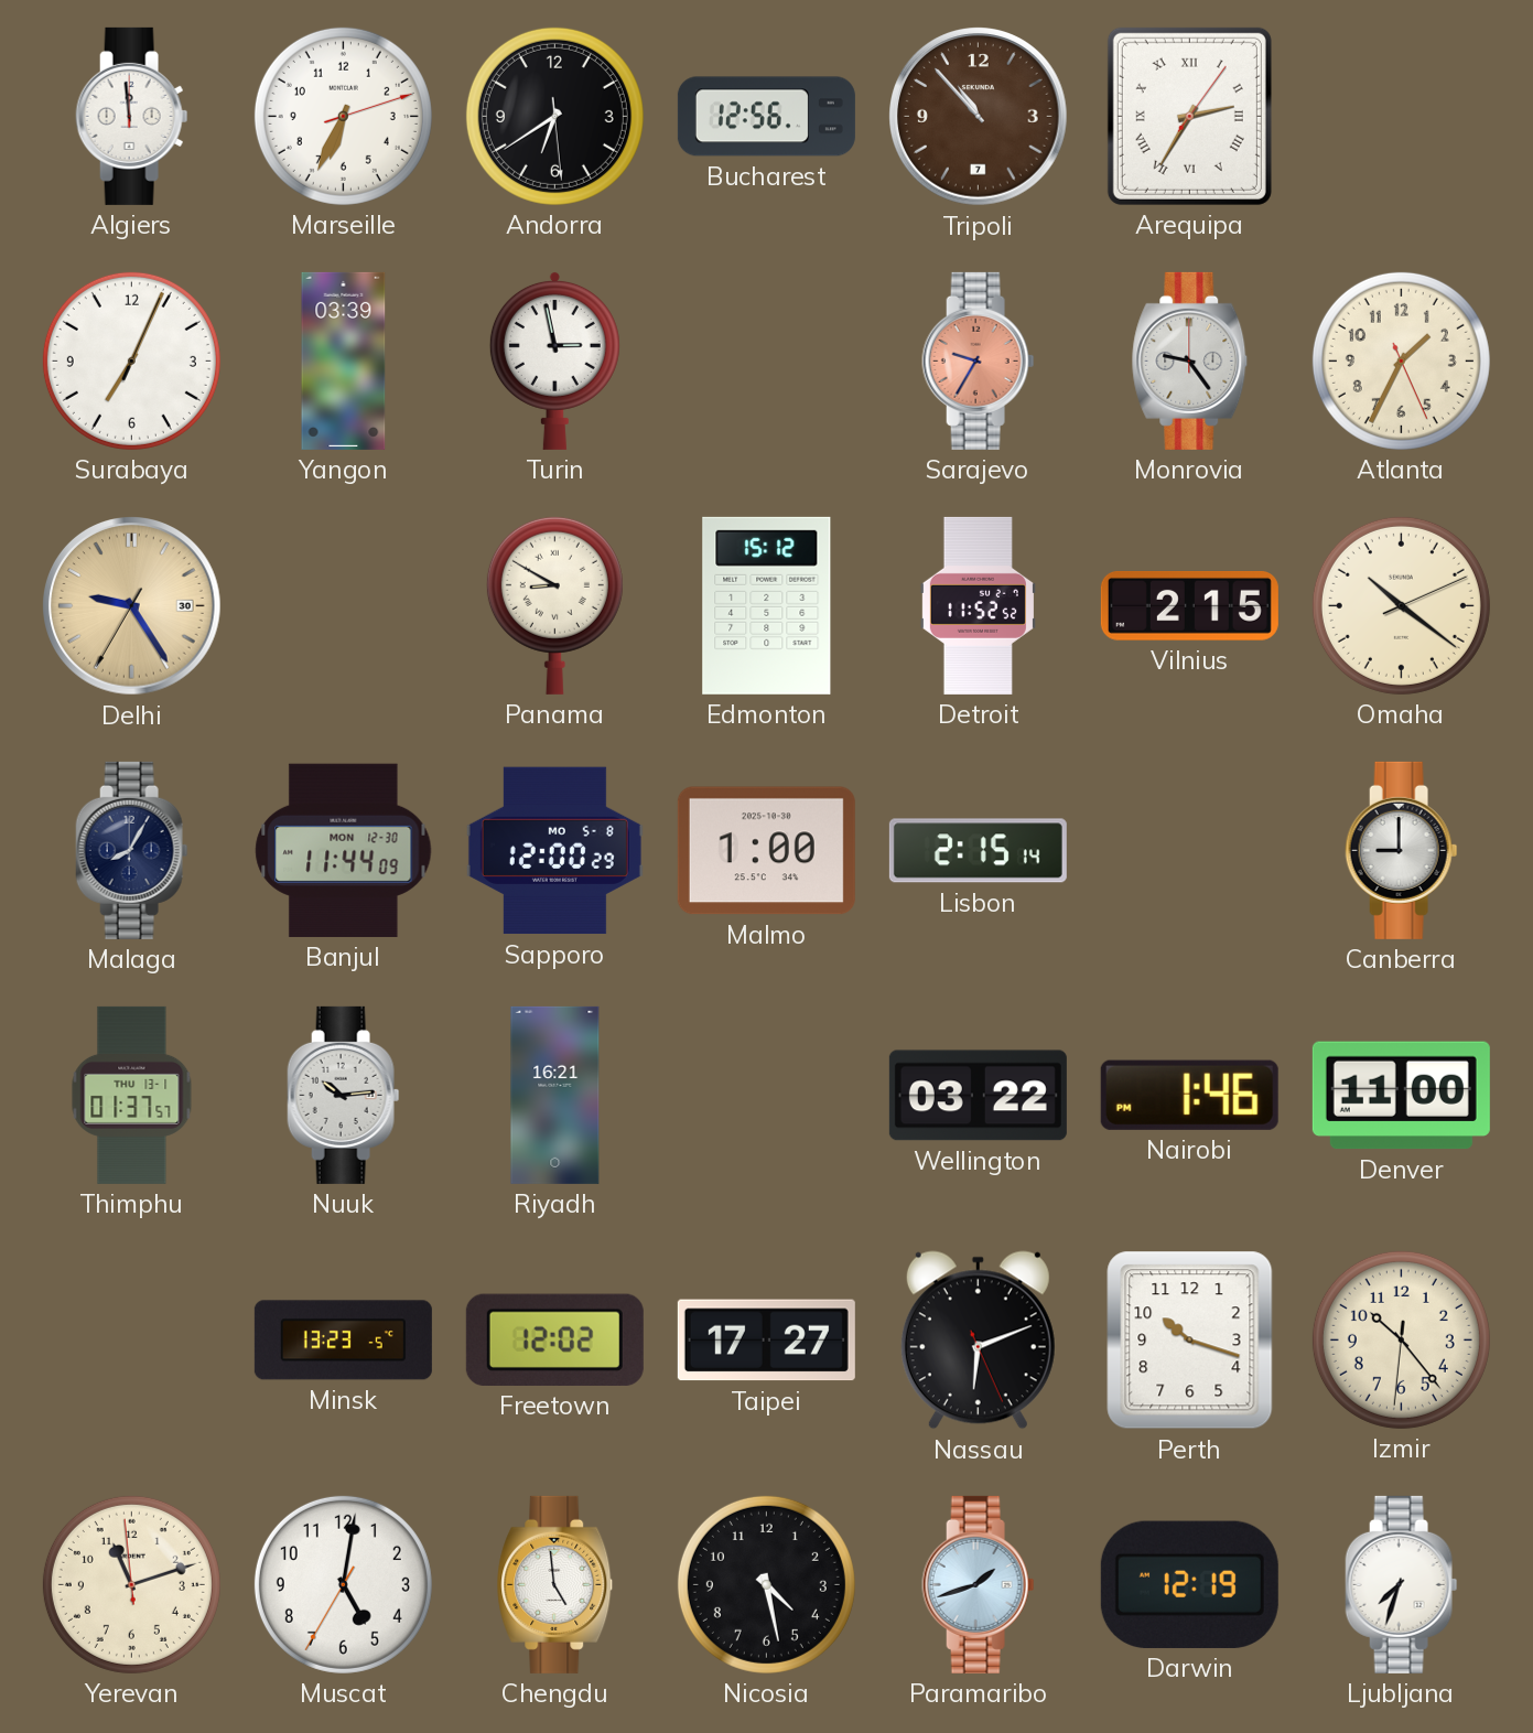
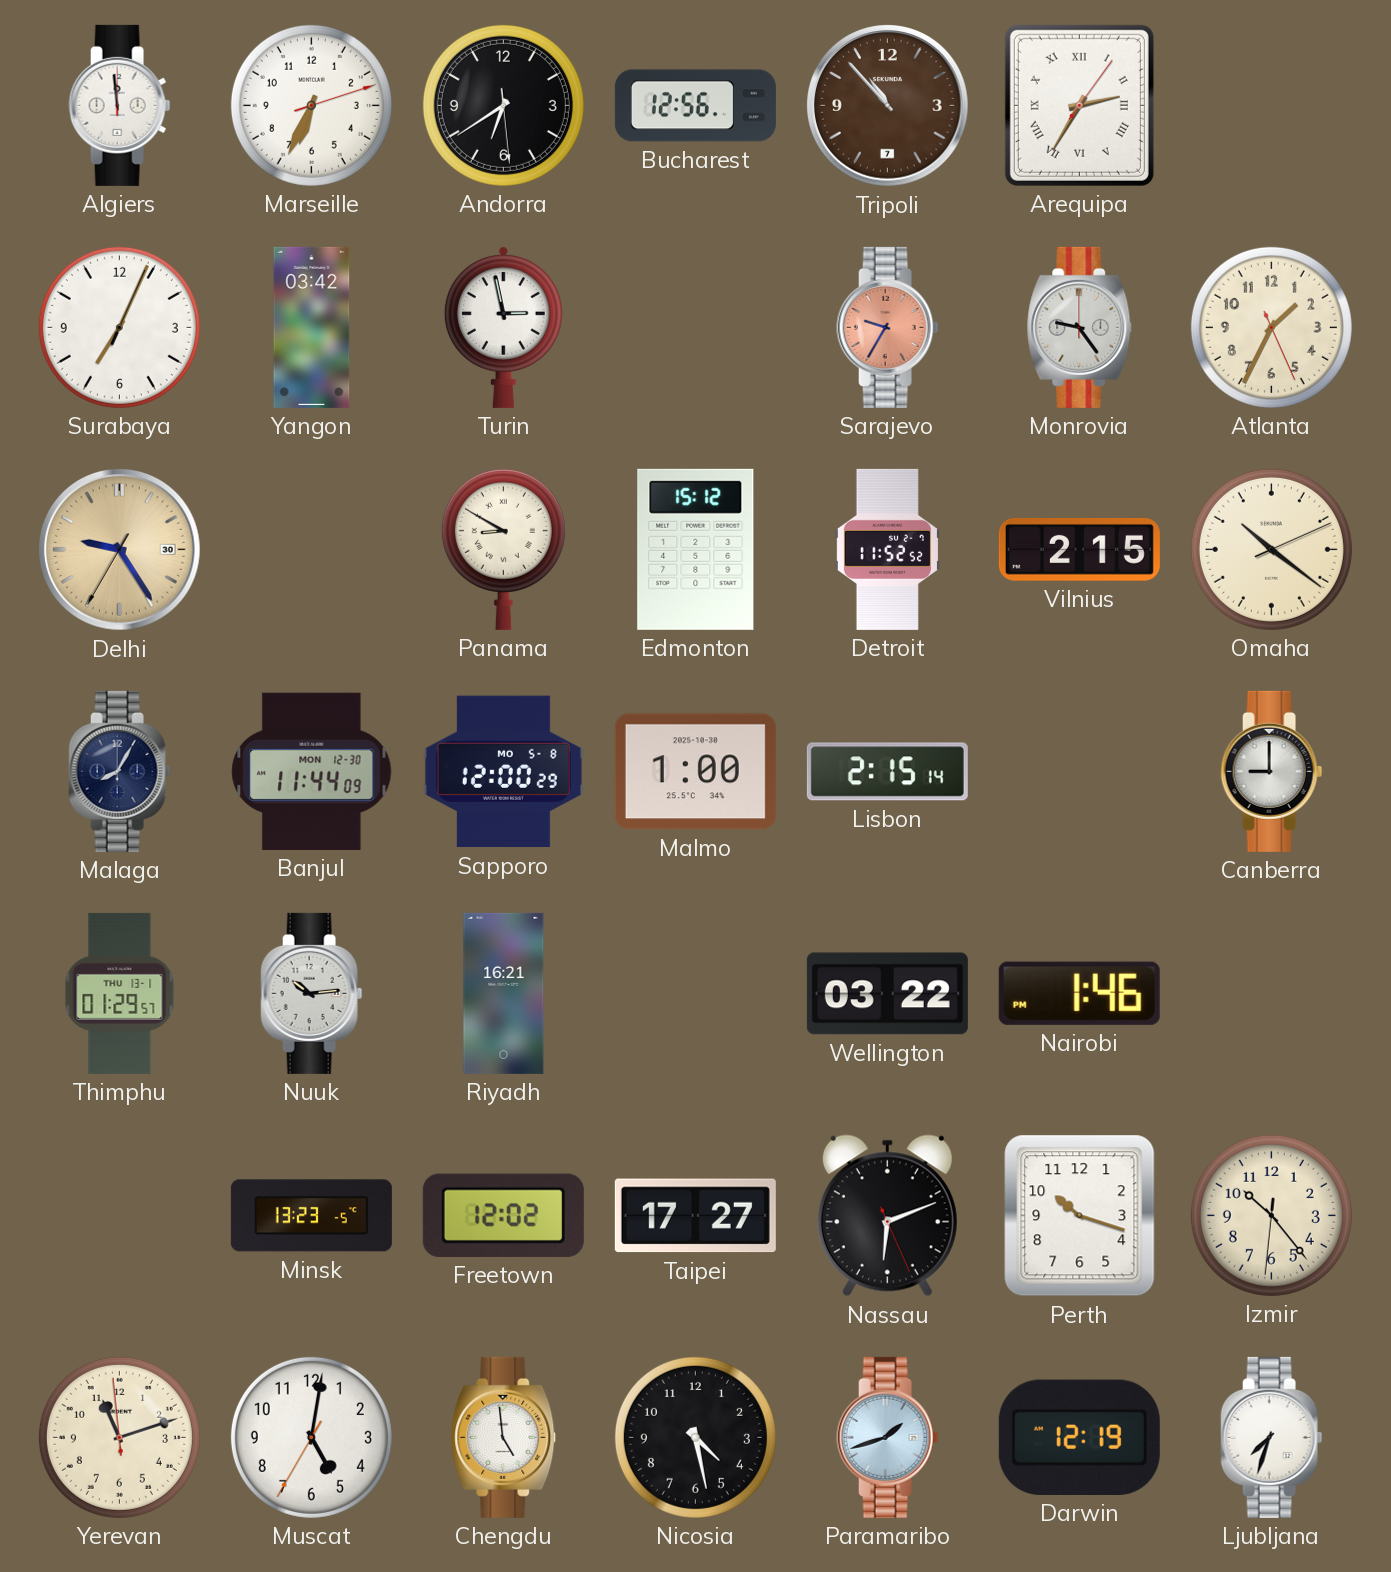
Yangon: 03:39 -> 03:42
Thimphu: 01:37 -> 01:29
Denver: 11:00 -> none
